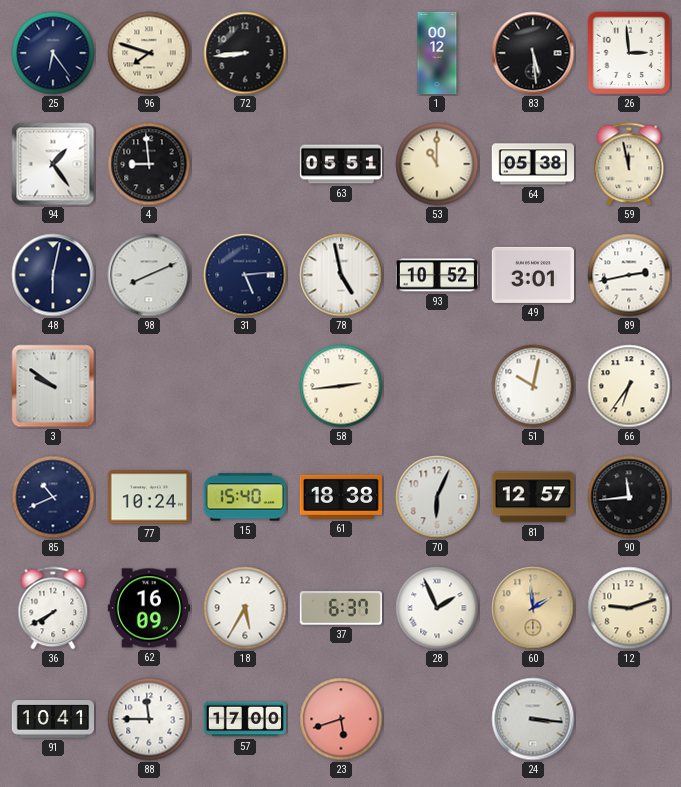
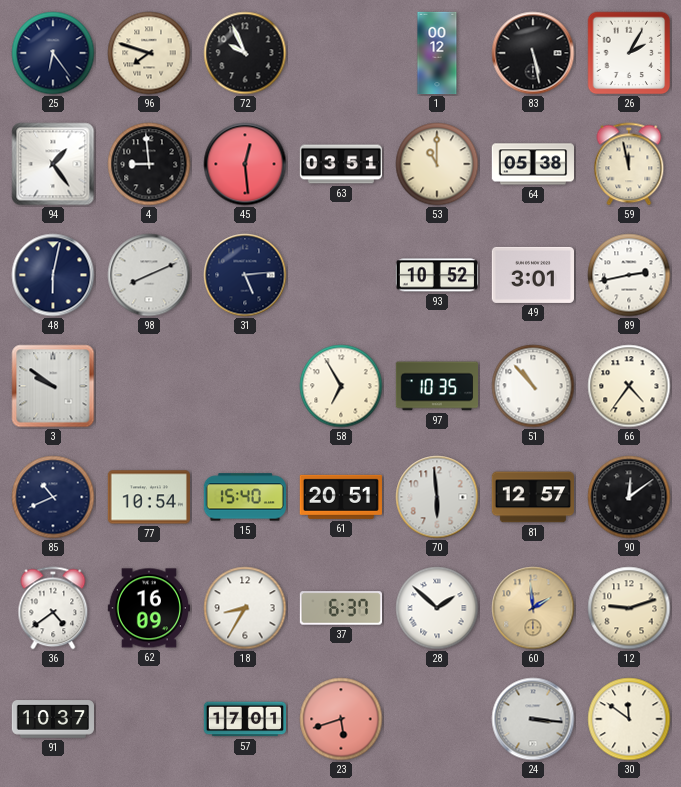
72: 8:44 -> 9:56
83: 5:29 -> 5:28
26: 2:59 -> 2:05
45: none -> 12:29
63: 05:51 -> 03:51
78: 4:58 -> none
58: 2:44 -> 6:55
97: none -> 10:35
51: 10:02 -> 10:53
66: 6:36 -> 4:36
77: 10:24 -> 10:54
61: 18:38 -> 20:51
70: 6:04 -> 5:59
90: 11:44 -> 12:09
36: 7:40 -> 4:39
18: 5:35 -> 8:35
28: 1:56 -> 1:52
91: 10:41 -> 10:37
88: 11:45 -> none
57: 17:00 -> 17:01
30: none -> 11:51
